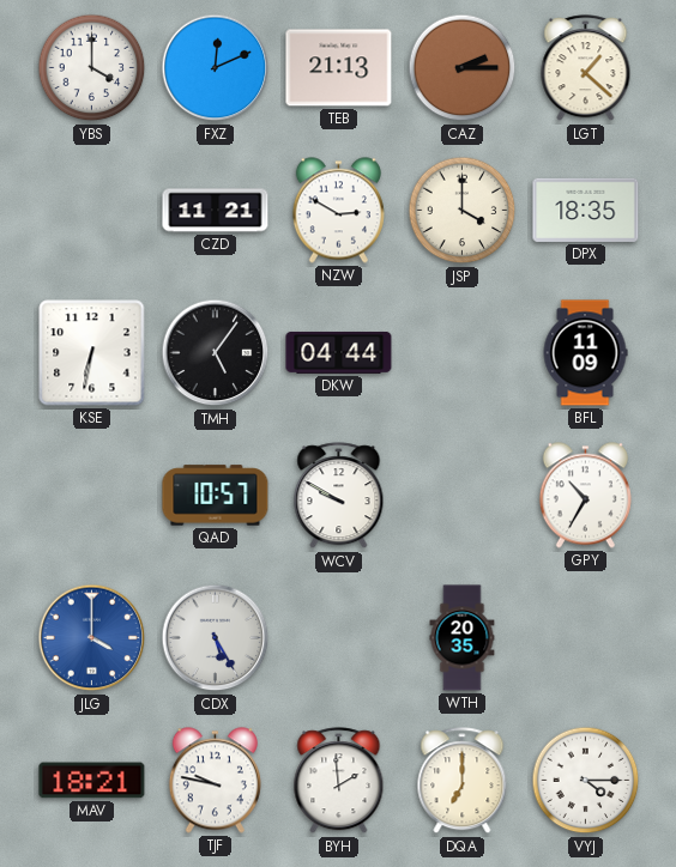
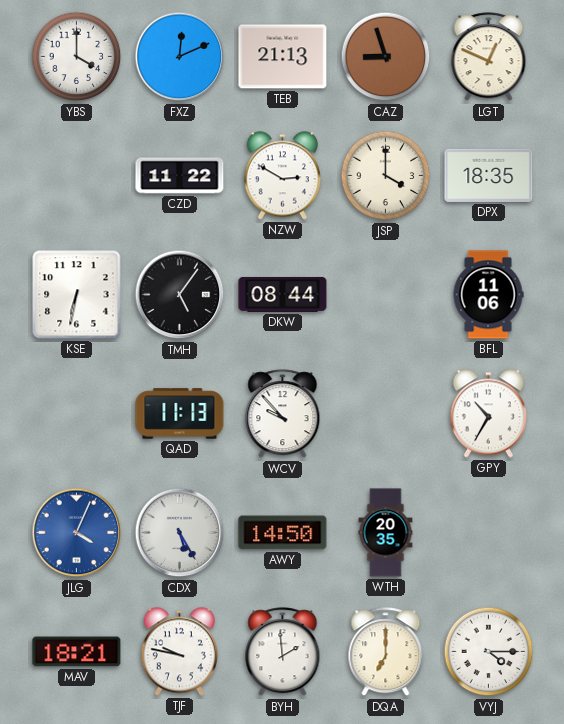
CAZ: 2:15 -> 8:57
LGT: 1:22 -> 12:49
CZD: 11:21 -> 11:22
DKW: 04:44 -> 08:44
BFL: 11:09 -> 11:06
QAD: 10:57 -> 11:13
WCV: 9:50 -> 9:53
JLG: 4:00 -> 4:04
AWY: none -> 14:50
